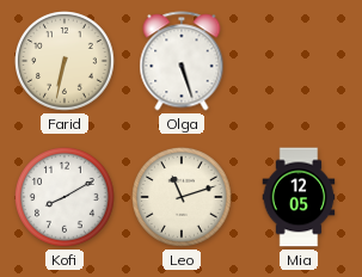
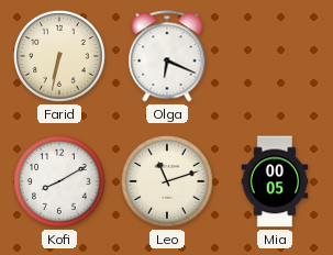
Olga: 5:27 -> 6:19
Mia: 12:05 -> 00:05
